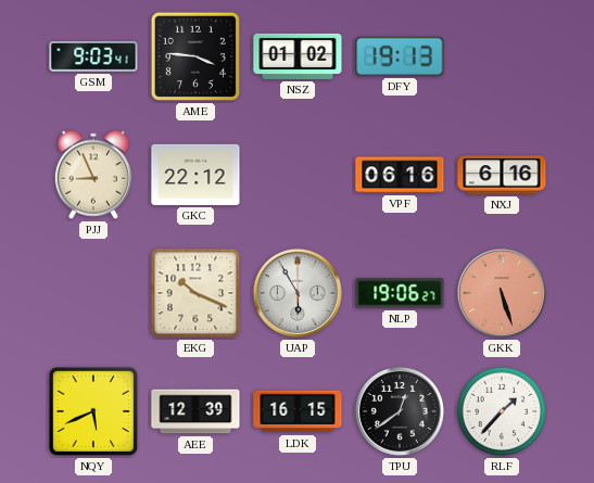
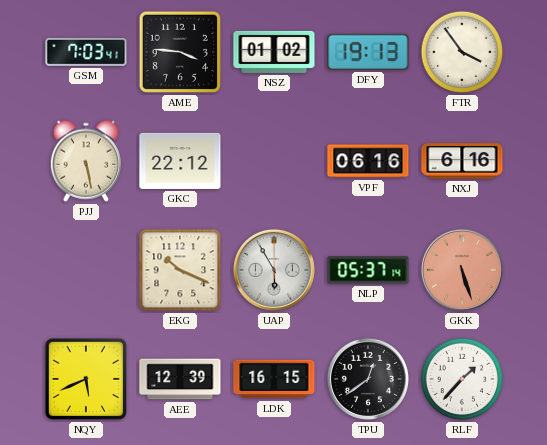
GSM: 9:03 -> 7:03
FTR: none -> 3:54
PJJ: 8:56 -> 5:28
NLP: 19:06 -> 05:37
